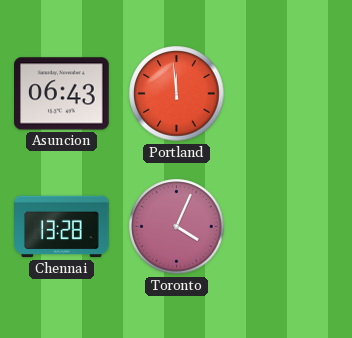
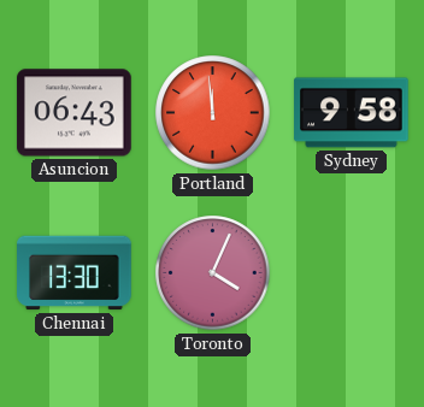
Sydney: none -> 9:58
Chennai: 13:28 -> 13:30
